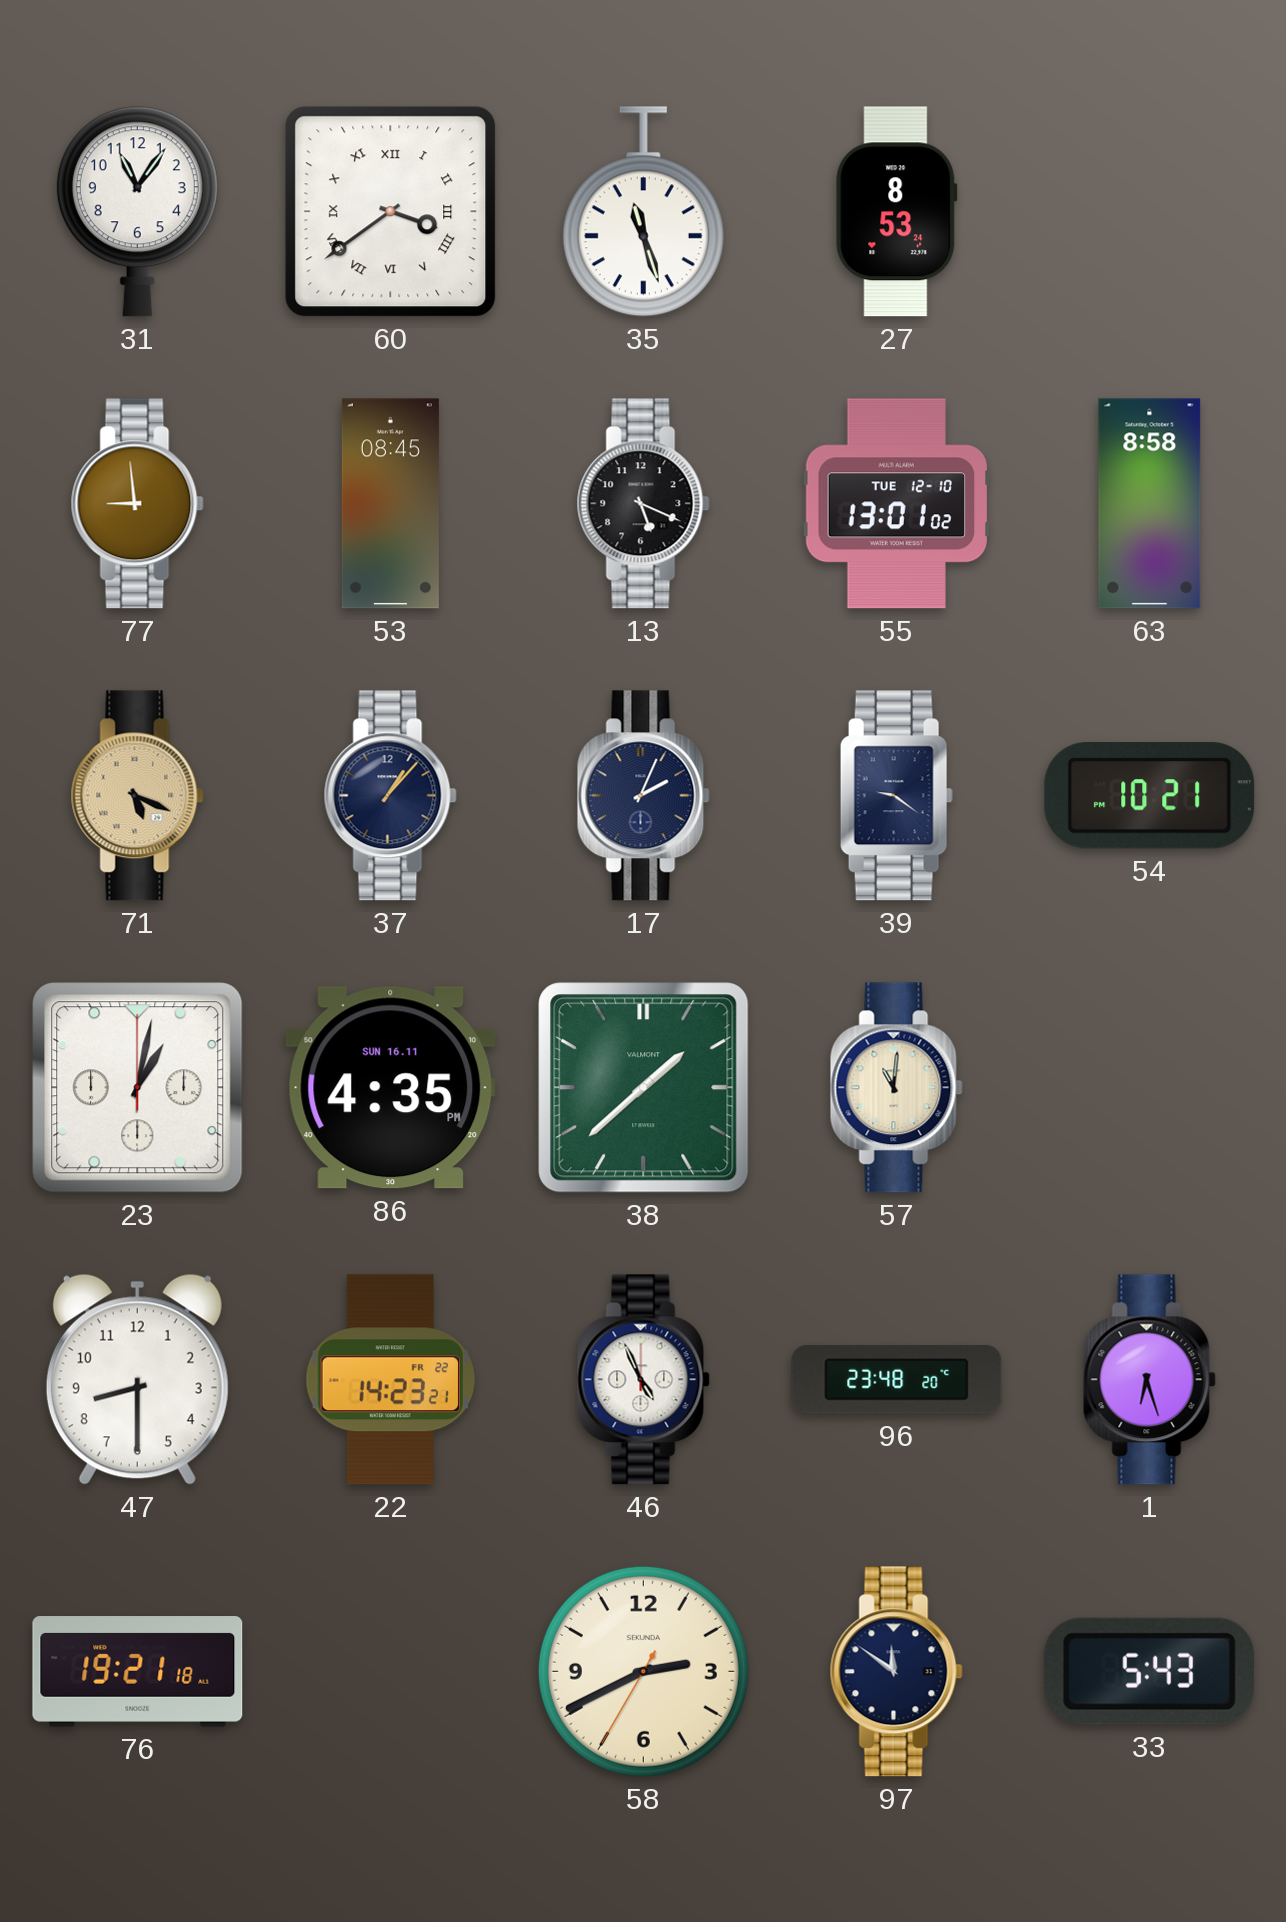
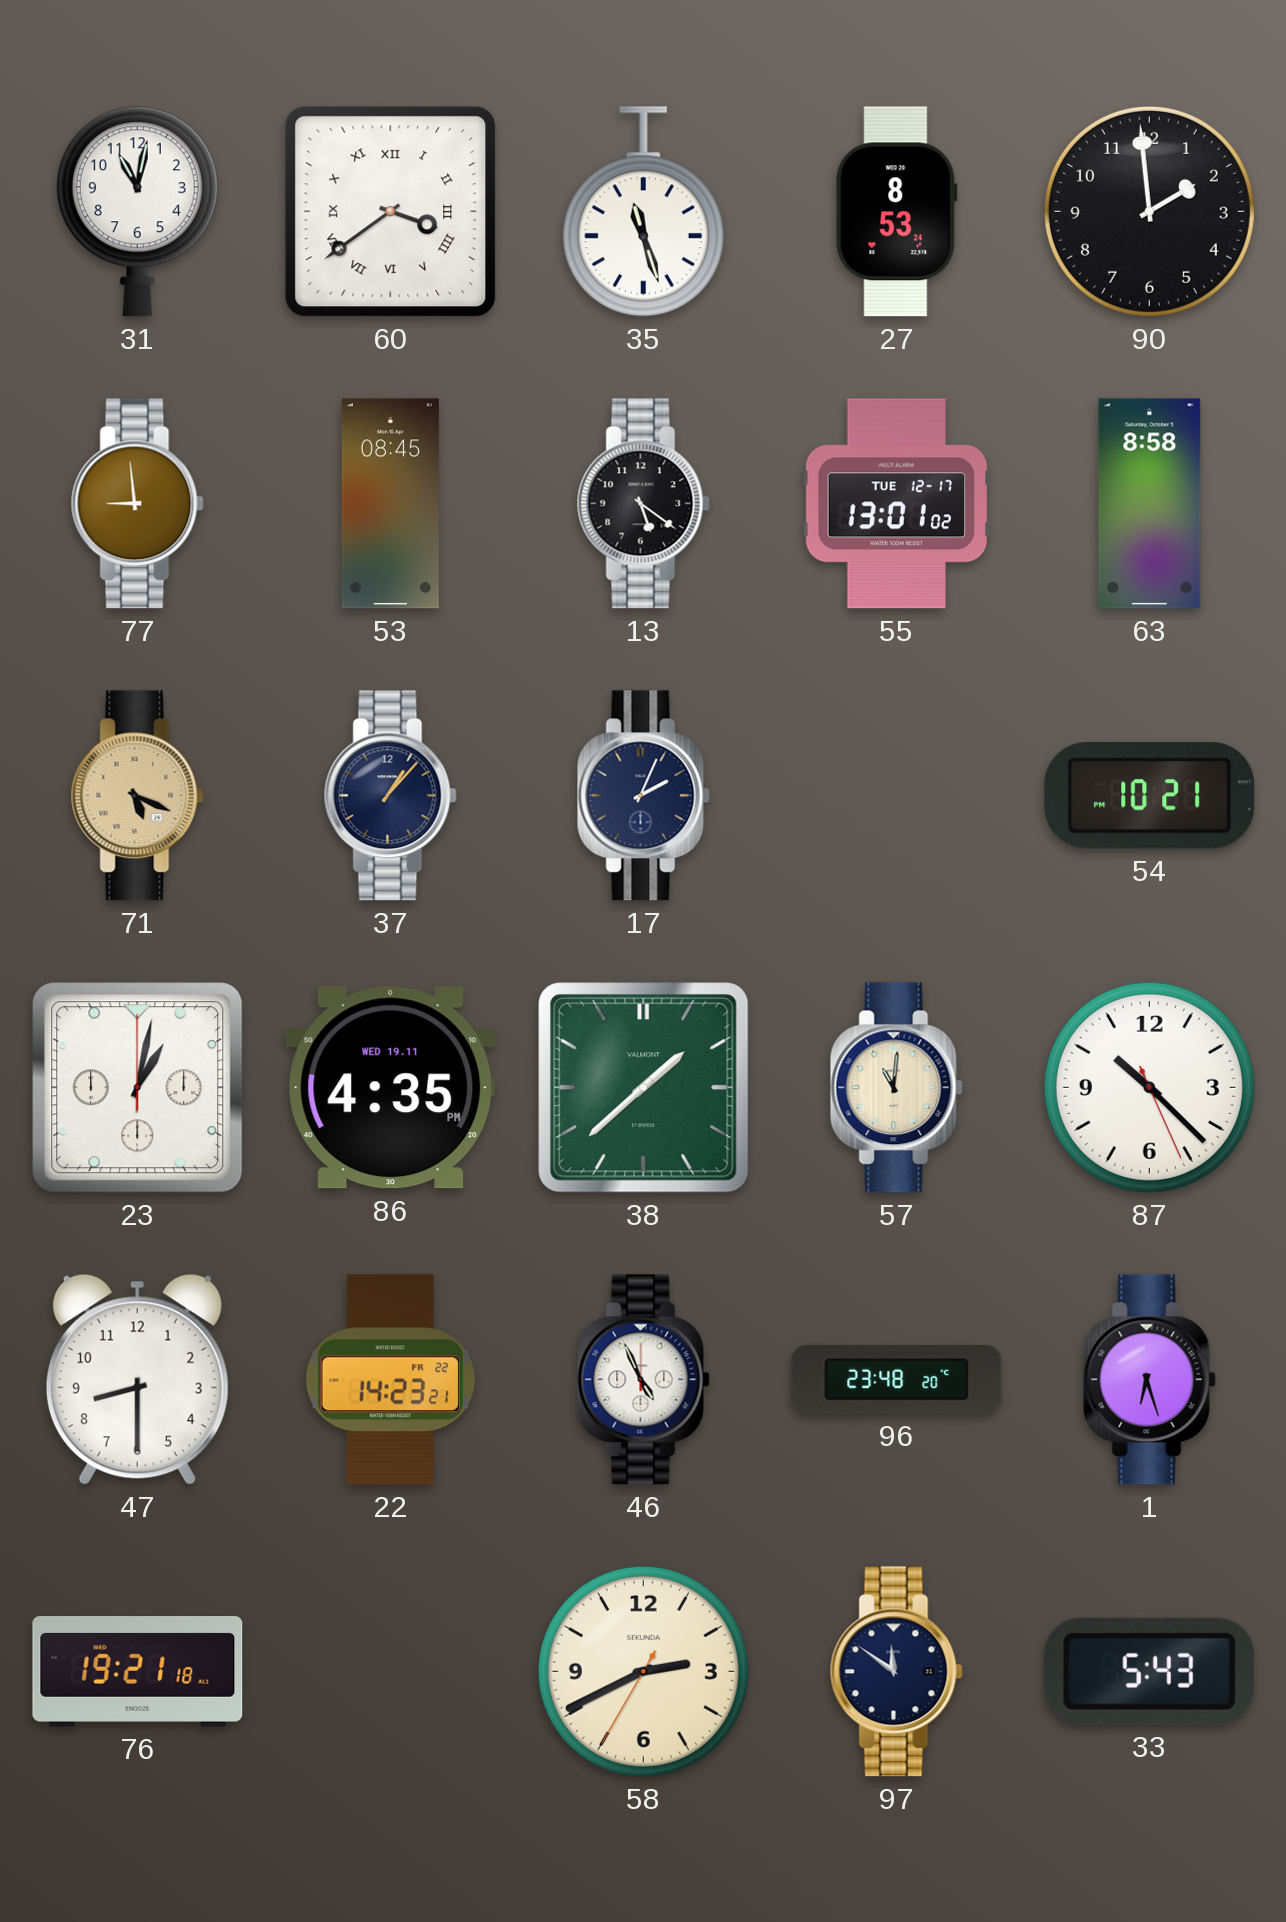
31: 11:06 -> 11:02
90: none -> 1:59
13: 5:19 -> 5:21
55 date: TUE 12-10 -> TUE 12-17
39: 9:21 -> none
86 date: SUN 16.11 -> WED 19.11
87: none -> 10:22
